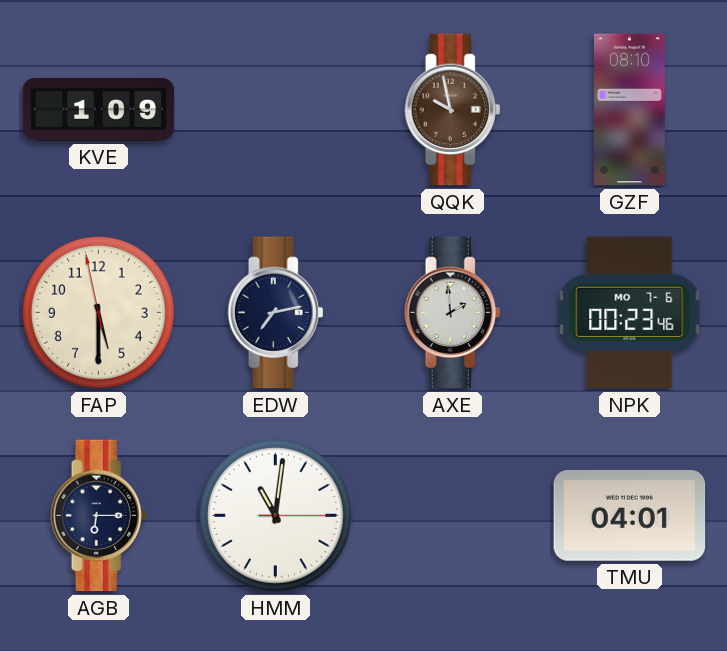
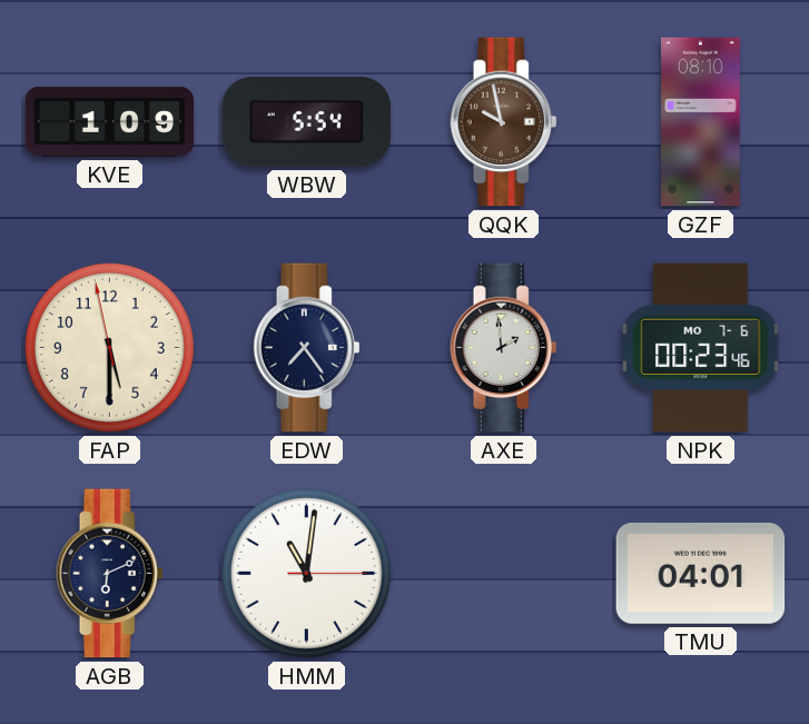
WBW: none -> 5:54
EDW: 7:13 -> 7:24
AGB: 6:15 -> 6:11
